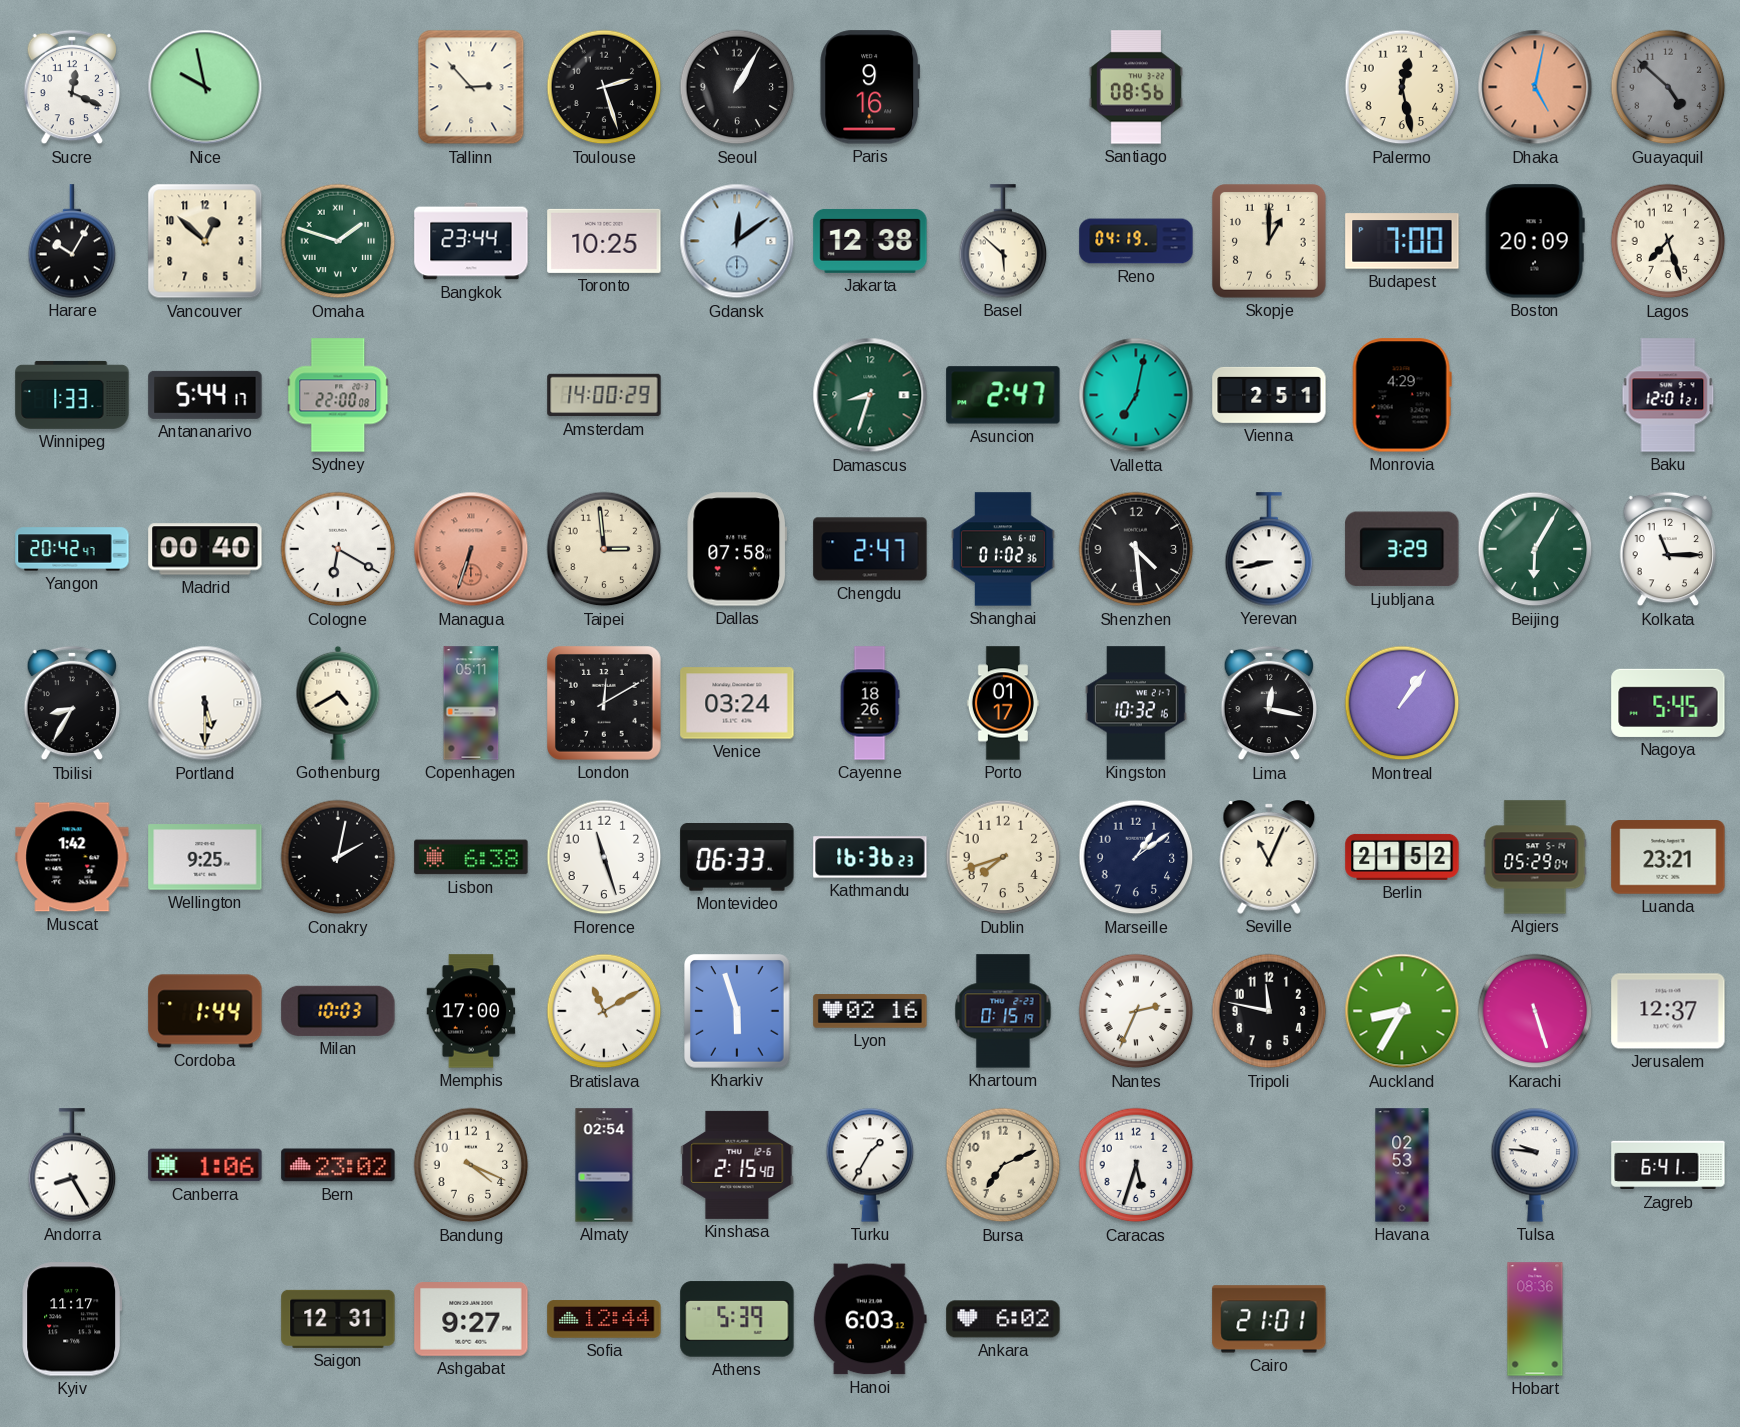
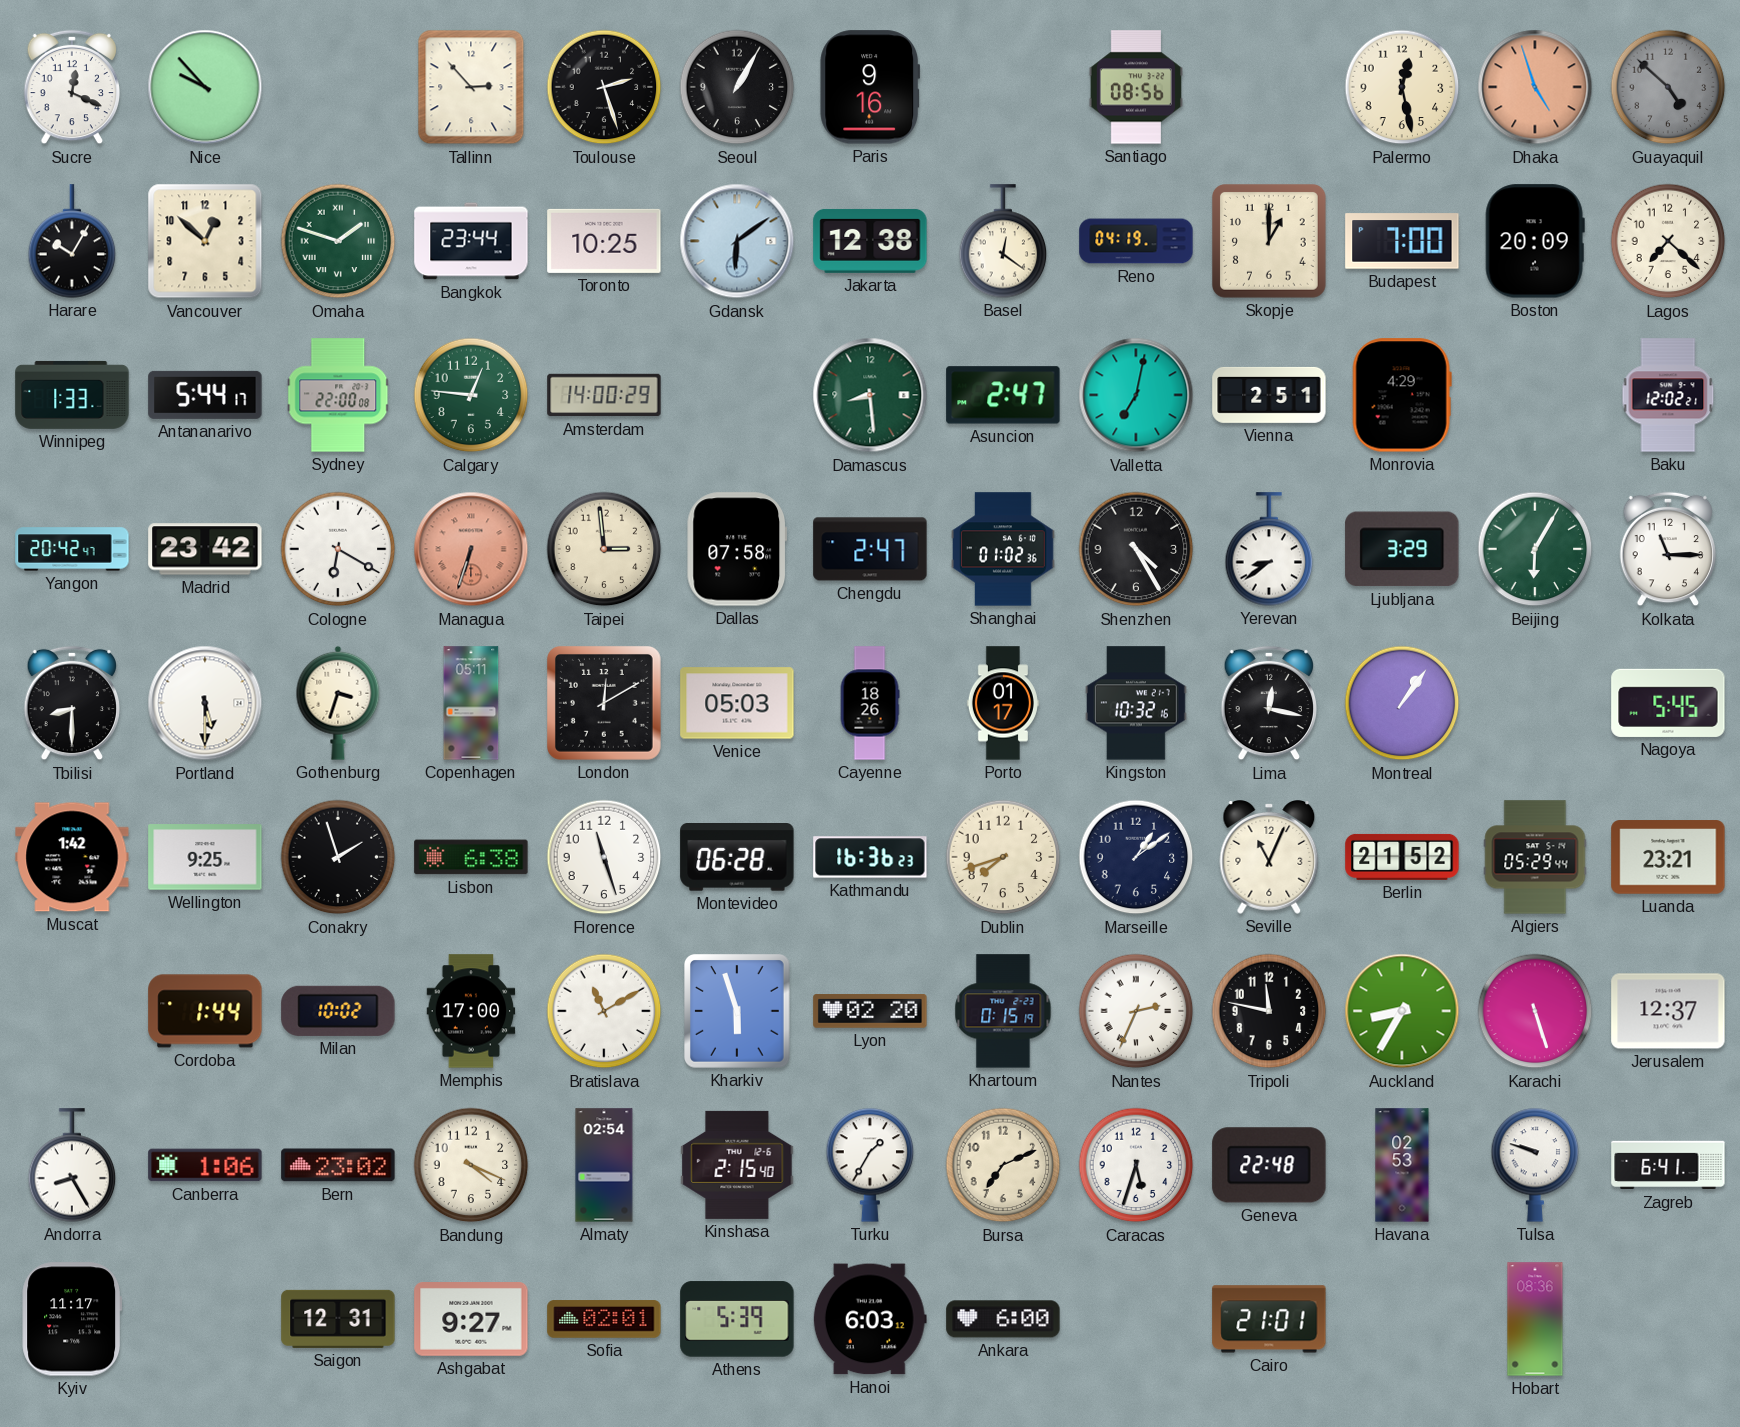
Nice: 9:58 -> 9:53
Dhaka: 5:02 -> 4:57
Gdansk: 12:09 -> 6:09
Basel: 5:52 -> 12:21
Lagos: 7:27 -> 7:22
Calgary: none -> 12:46
Damascus: 8:33 -> 8:29
Baku: 12:01 -> 12:02
Madrid: 00:40 -> 23:42
Shenzhen: 4:29 -> 4:25
Yerevan: 8:43 -> 8:39
Tbilisi: 8:35 -> 8:30
Gothenburg: 4:40 -> 3:33
Venice: 03:24 -> 05:03
Conakry: 2:02 -> 1:57
Montevideo: 06:33 -> 06:28
Algiers: 05:29:04 -> 05:29:44
Milan: 10:03 -> 10:02
Lyon: 02:16 -> 02:20
Geneva: none -> 22:48
Tulsa: 9:46 -> 9:48
Sofia: 12:44 -> 02:01
Ankara: 6:02 -> 6:00
